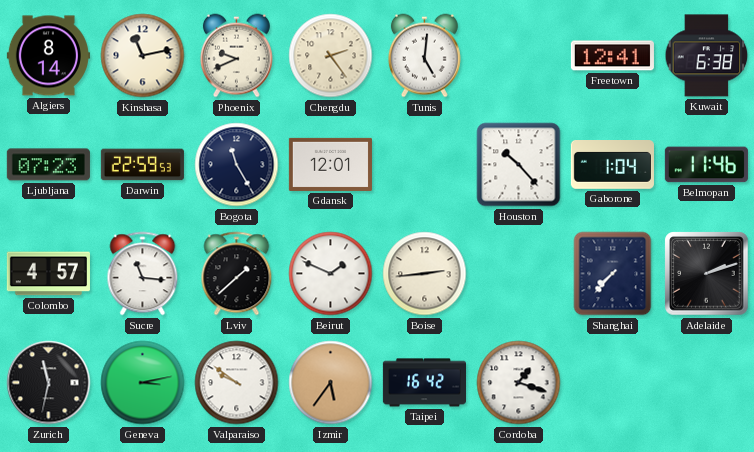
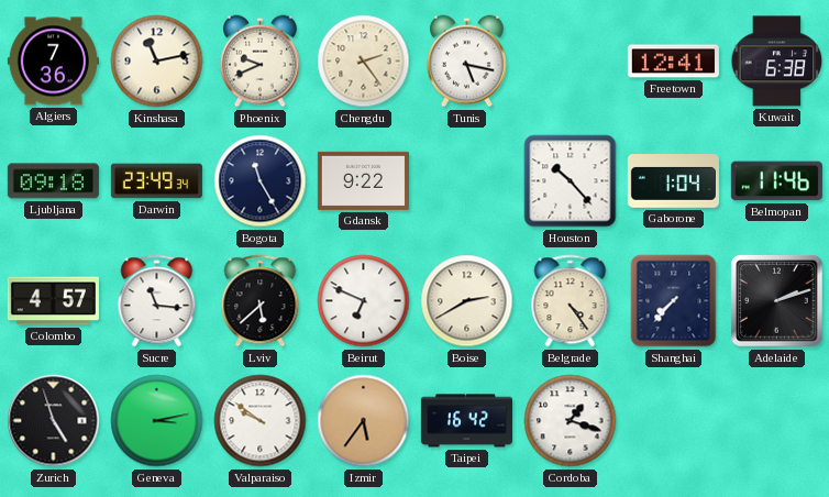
Algiers: 8:14 -> 7:36
Tunis: 5:01 -> 5:17
Ljubljana: 07:23 -> 09:18
Darwin: 22:59 -> 23:49
Gdansk: 12:01 -> 9:22
Lviv: 1:38 -> 5:38
Beirut: 1:49 -> 6:49
Boise: 2:44 -> 2:40
Belgrade: none -> 4:24
Zurich: 11:32 -> 4:57
